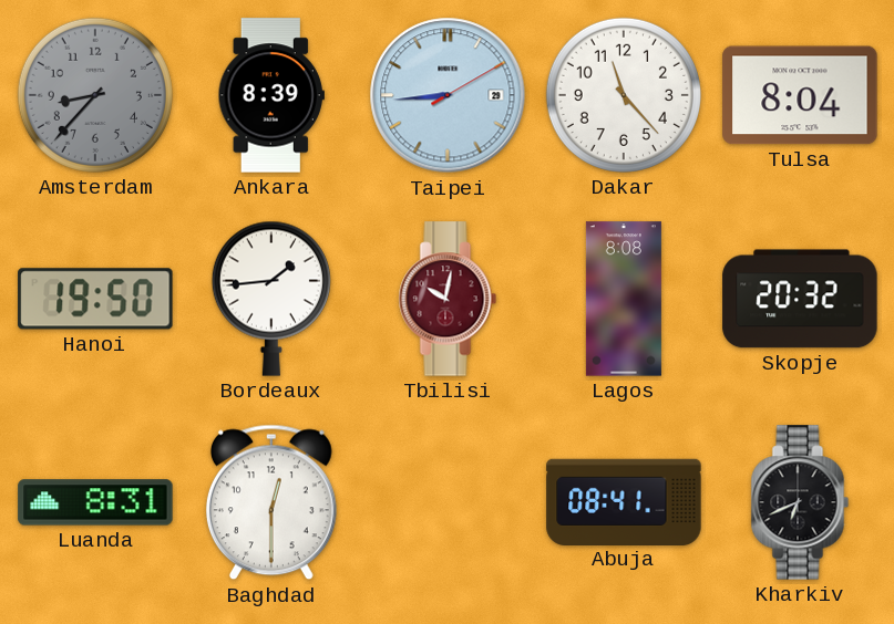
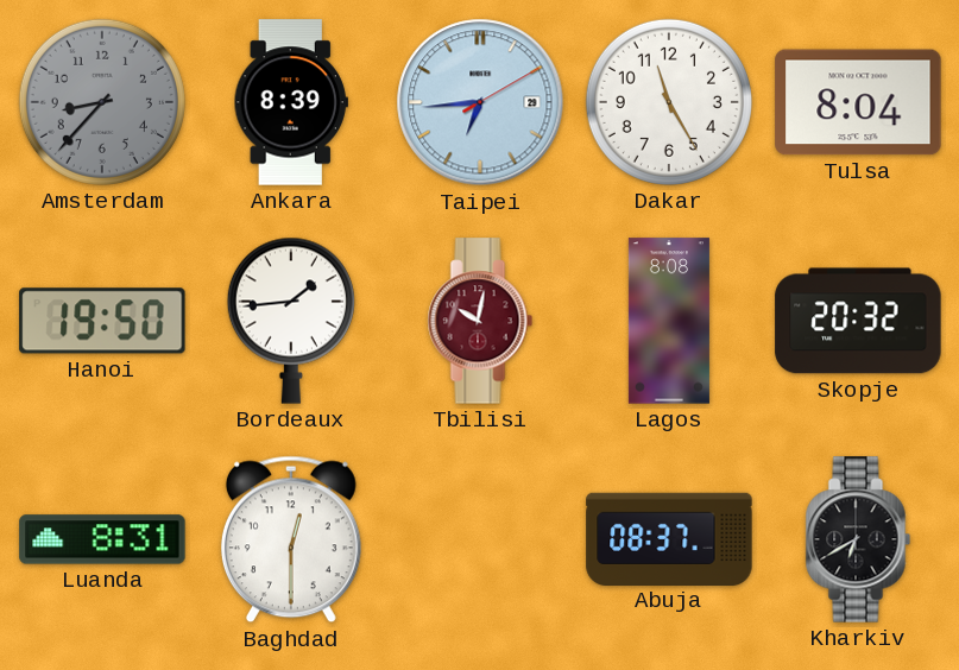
Taipei: 8:44 -> 6:44
Dakar: 11:23 -> 11:25
Abuja: 08:41 -> 08:37
Kharkiv: 6:41 -> 6:40
